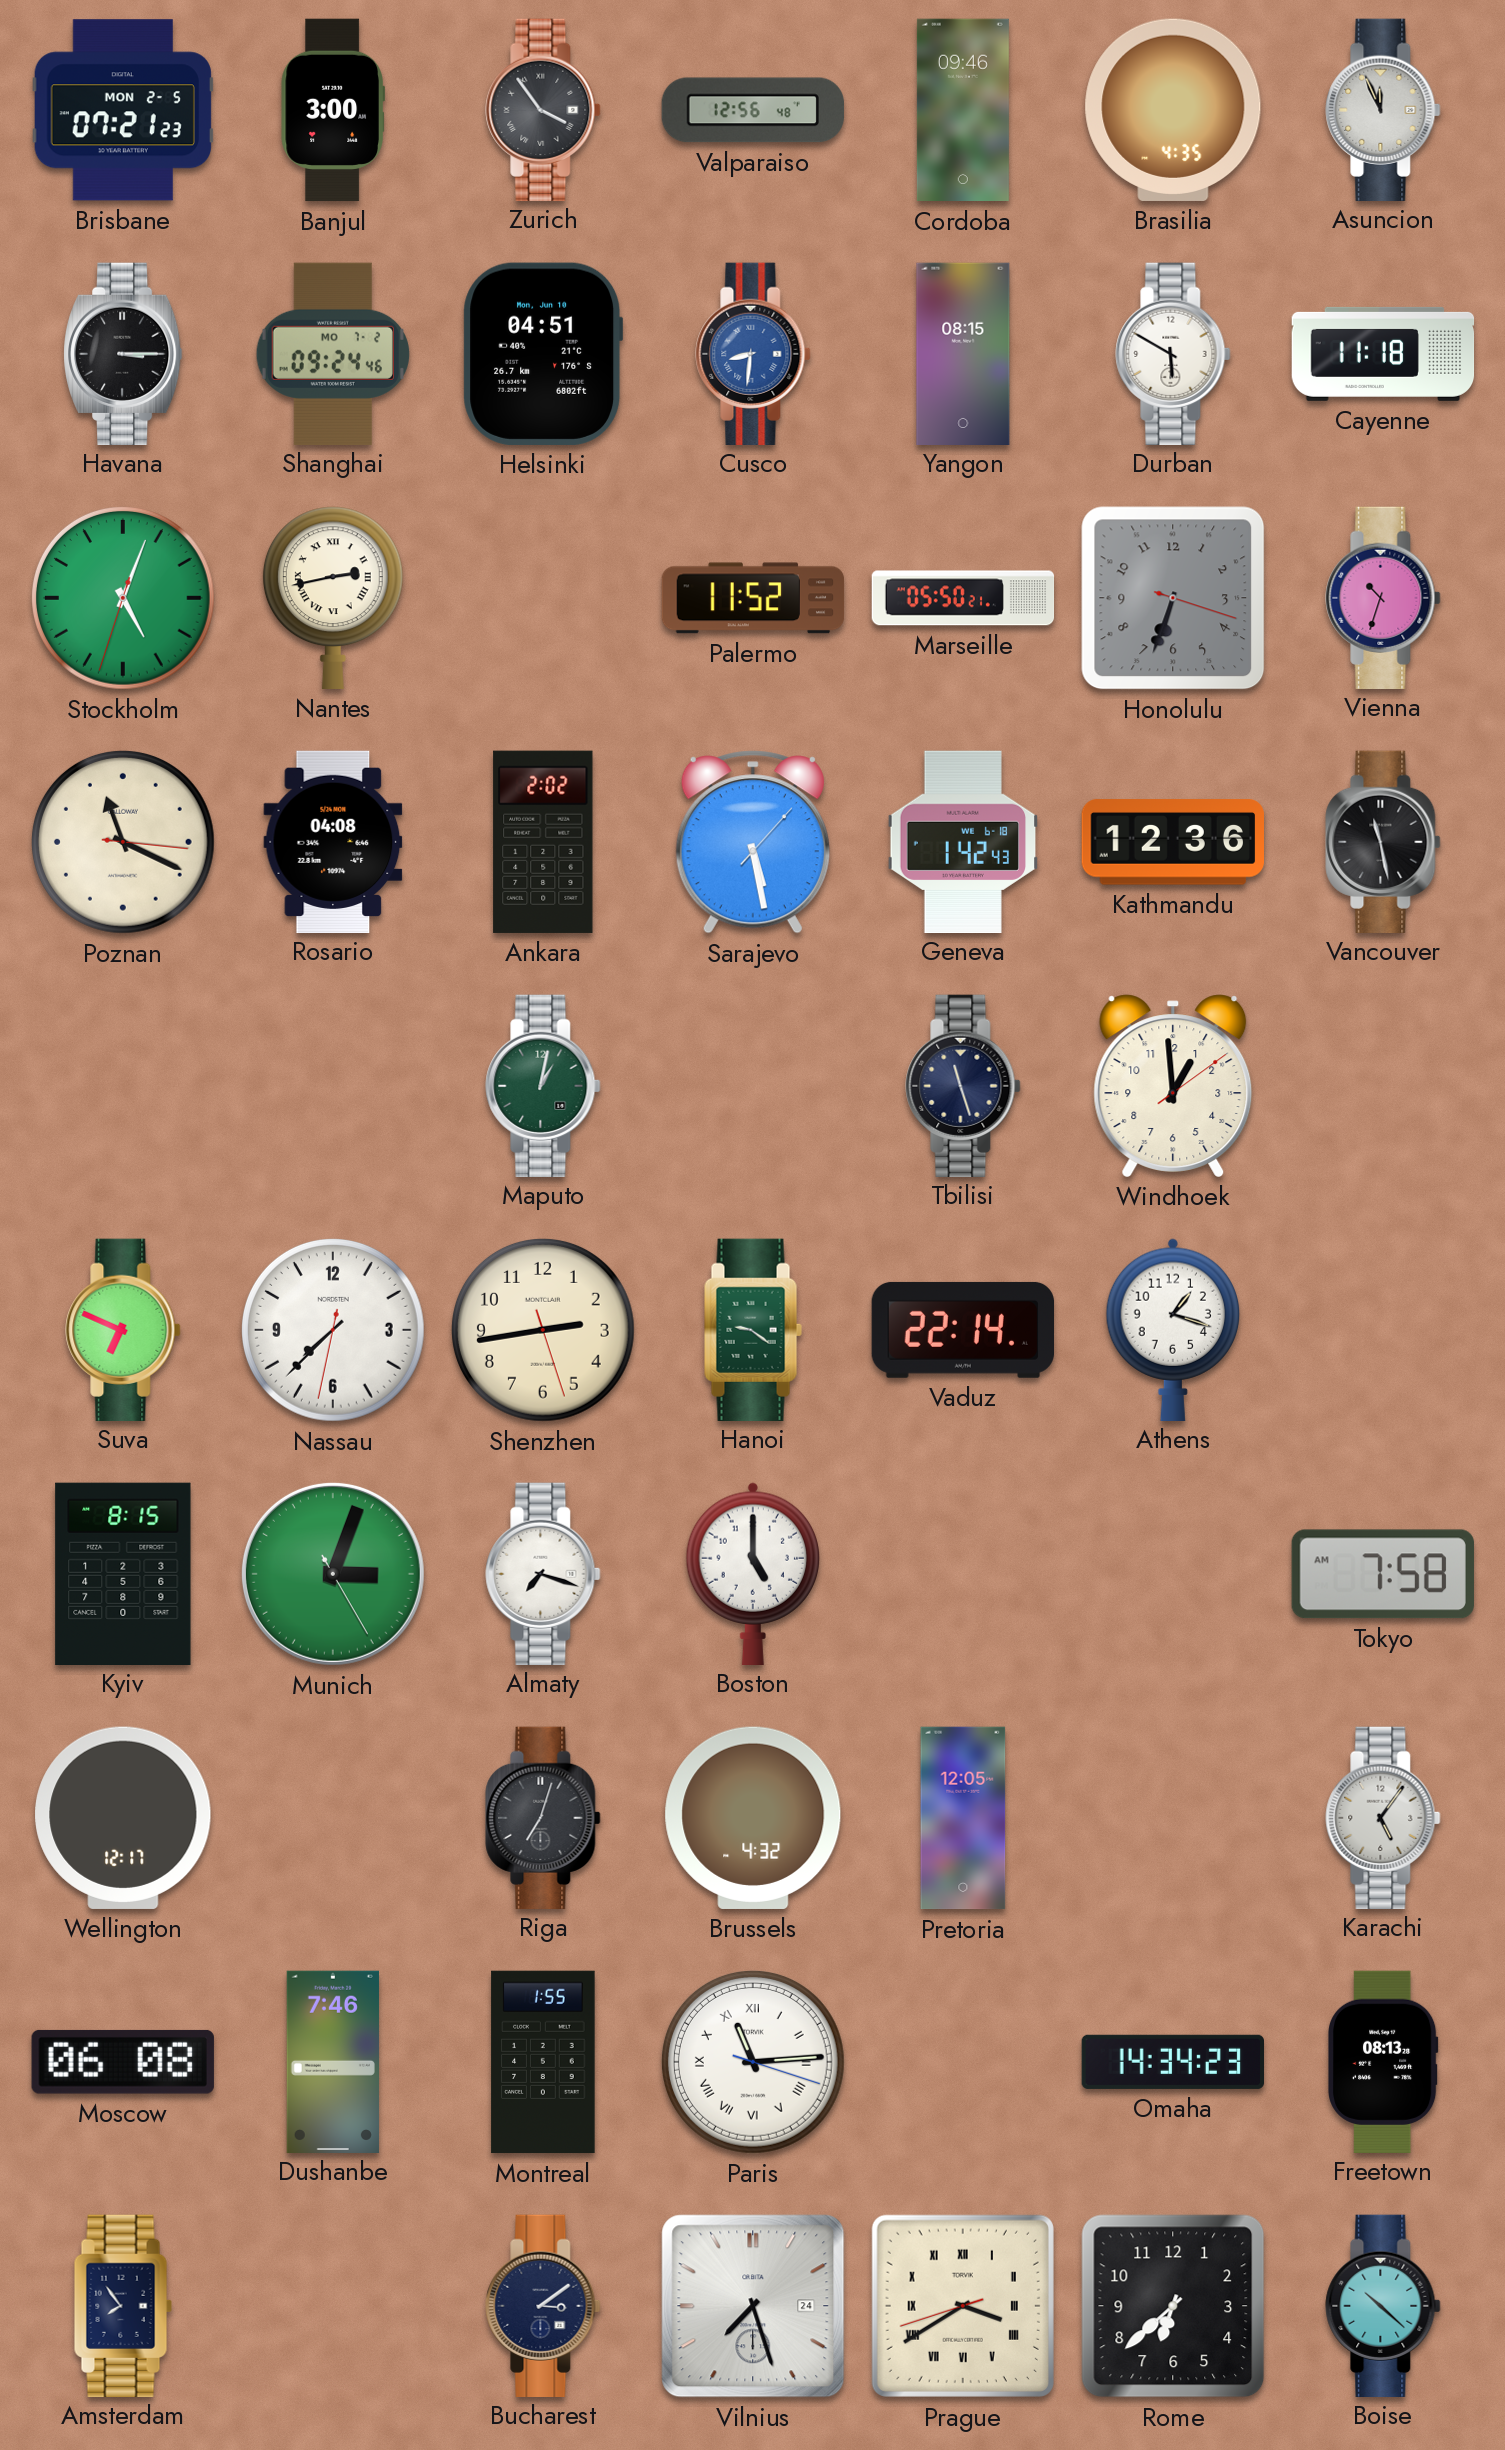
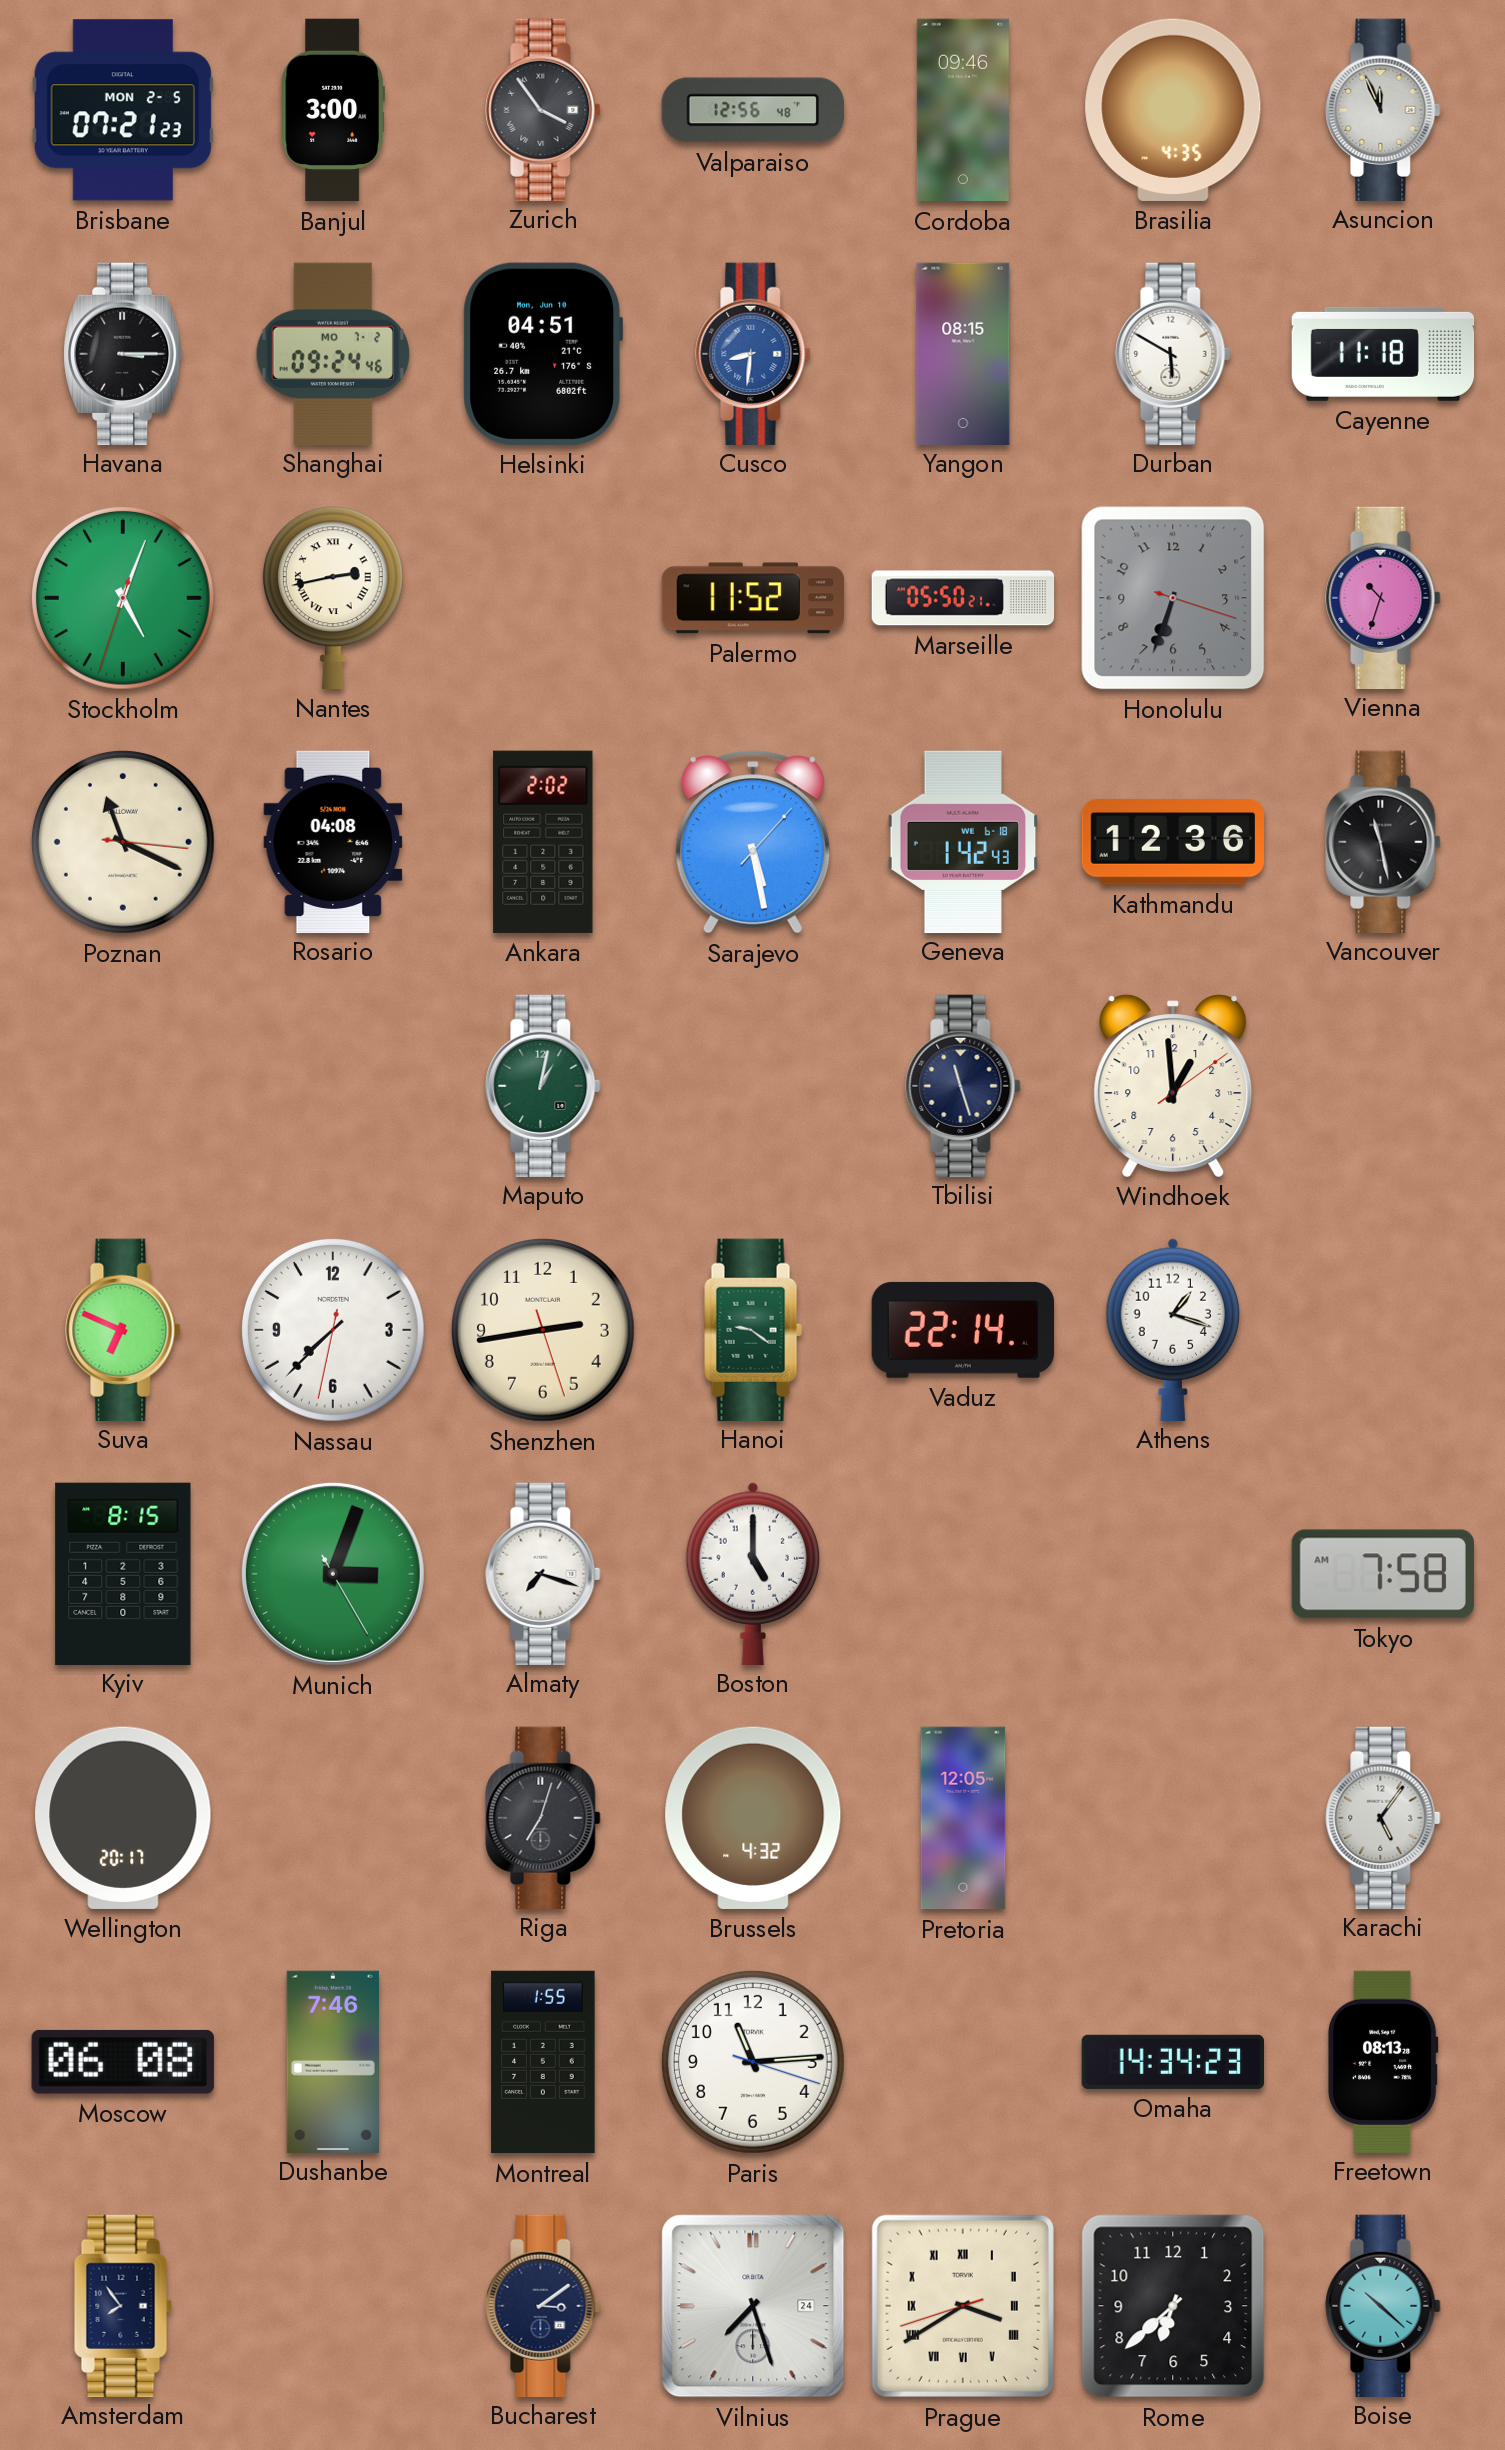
Wellington: 12:17 -> 20:17
Paris numerals: Roman -> Arabic
